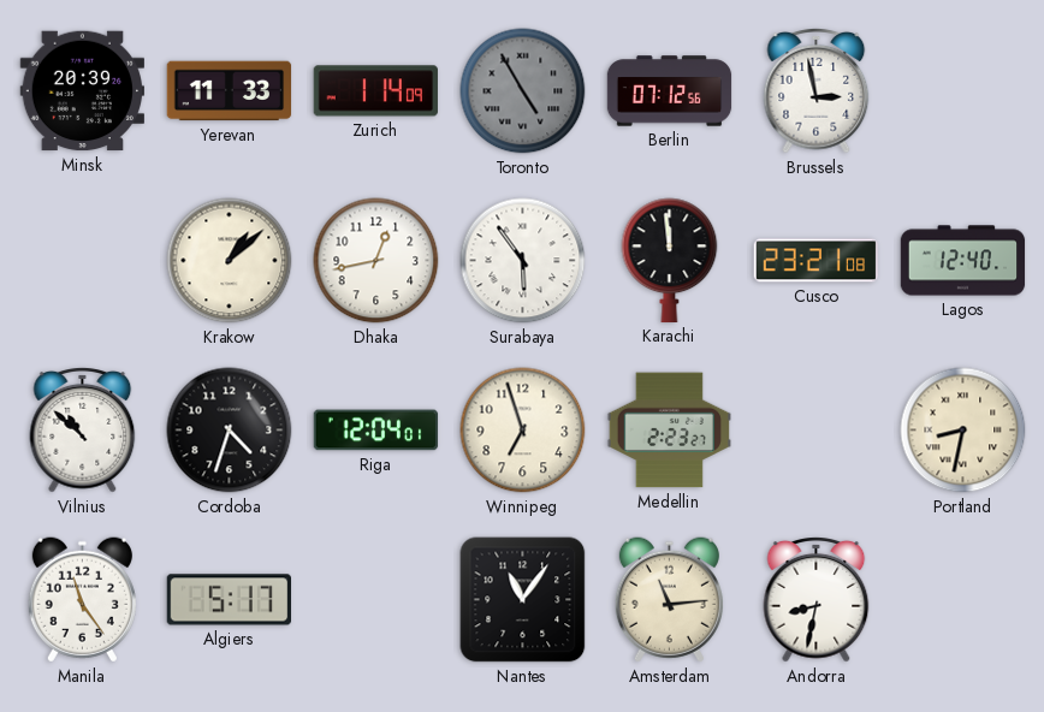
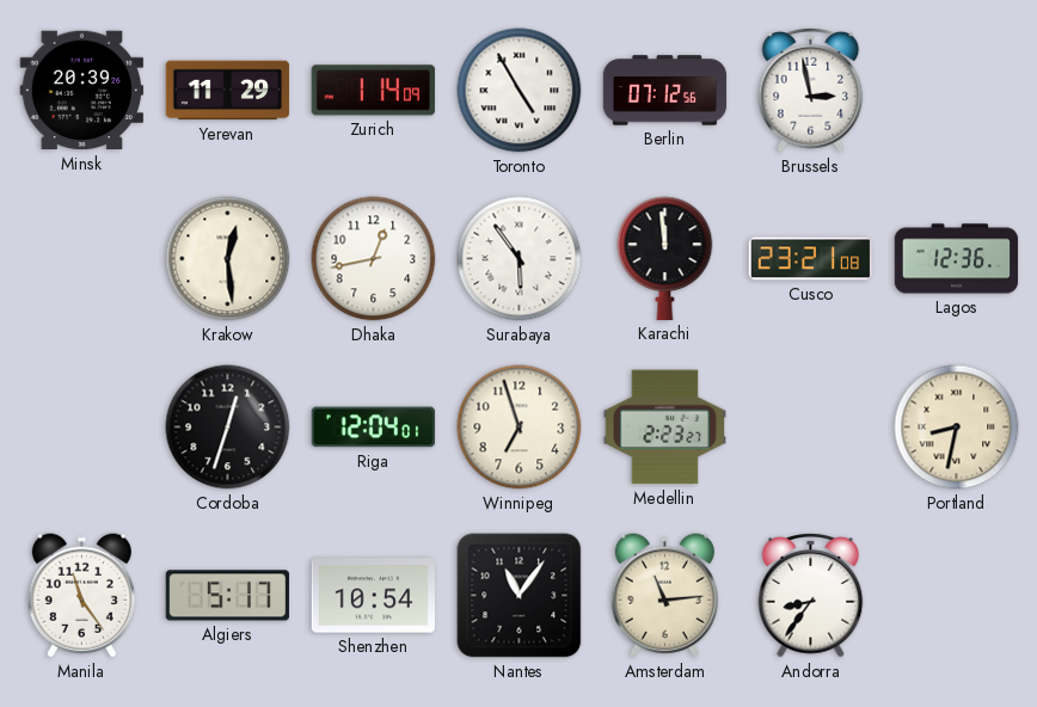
Yerevan: 11:33 -> 11:29
Toronto dial: grey -> white
Krakow: 1:08 -> 12:29
Lagos: 12:40 -> 12:36
Vilnius: 10:52 -> none
Cordoba: 4:33 -> 12:33
Shenzhen: none -> 10:54
Andorra: 8:32 -> 8:36
